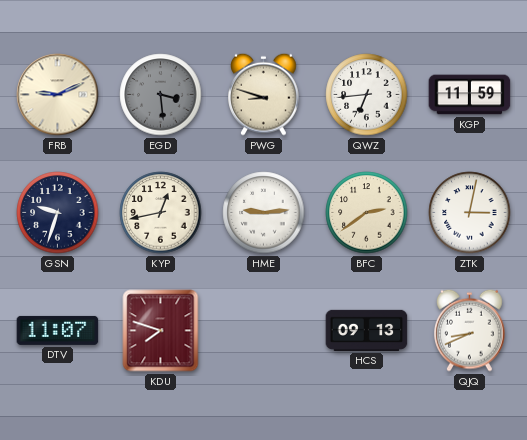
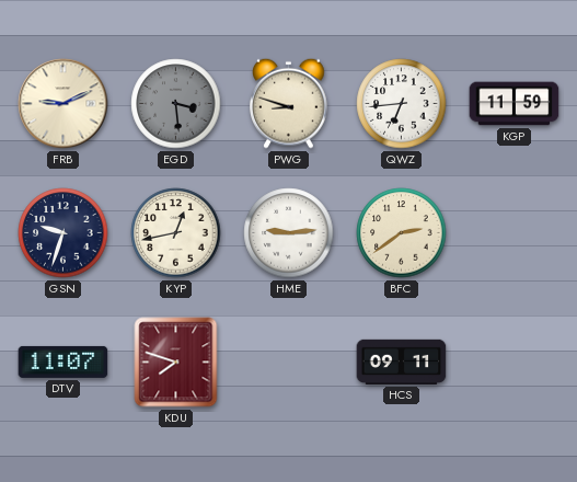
ZTK: 3:02 -> none
HCS: 09:13 -> 09:11
QJQ: 8:41 -> none
